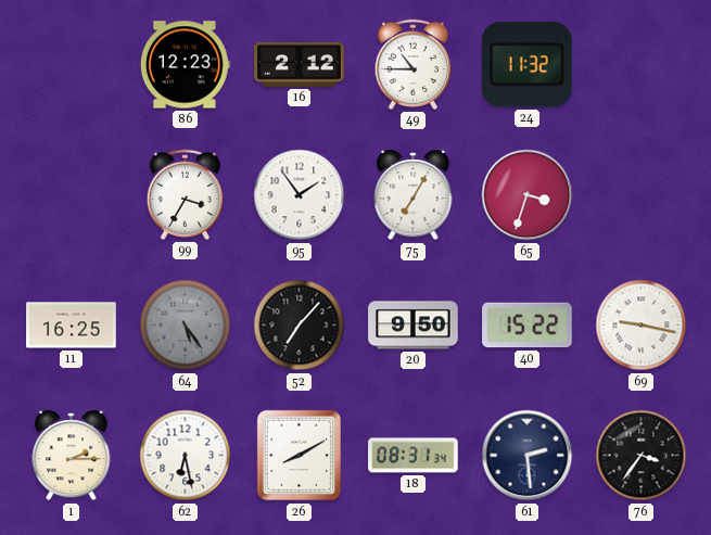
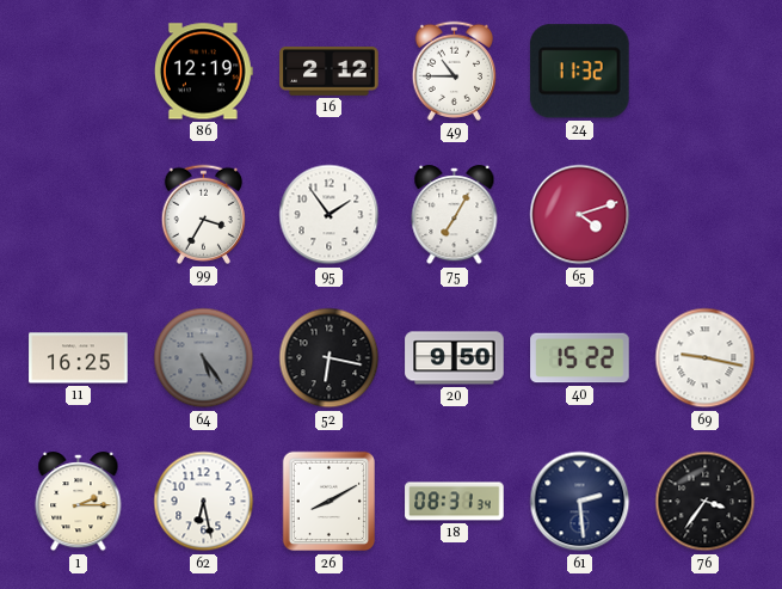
86: 12:23 -> 12:19
65: 3:33 -> 4:12
52: 7:07 -> 6:17
